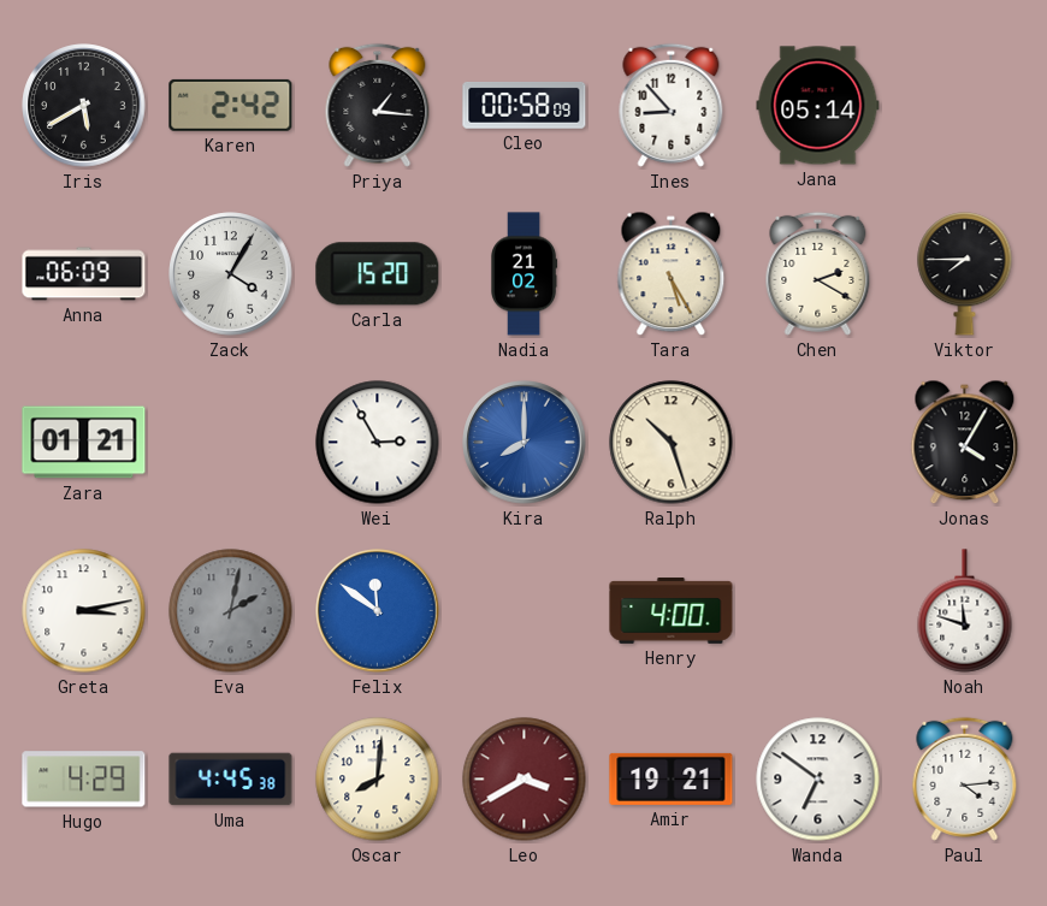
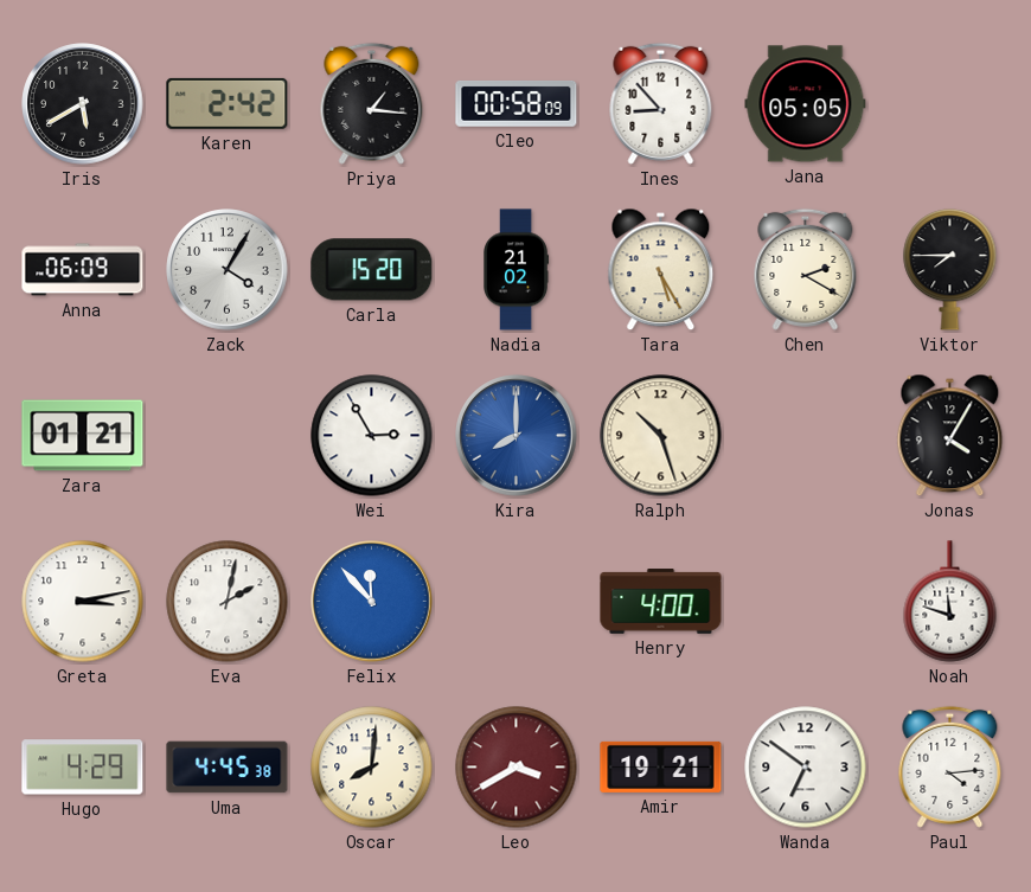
Jana: 05:14 -> 05:05
Eva dial: grey -> white
Felix: 11:51 -> 11:53
